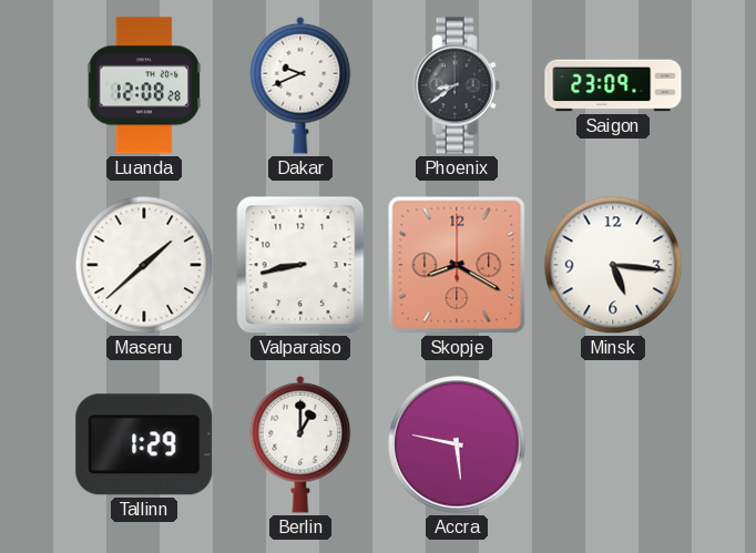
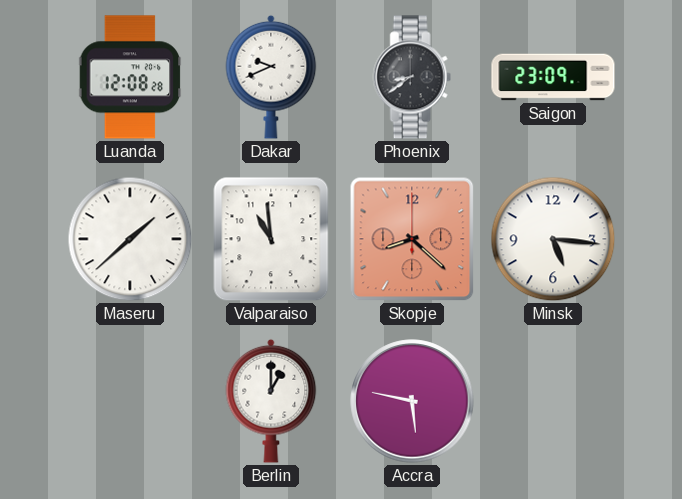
Valparaiso: 8:43 -> 10:59
Skopje: 8:20 -> 8:22
Tallinn: 1:29 -> none
